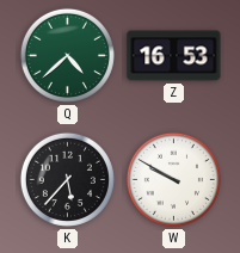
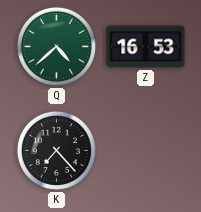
K: 5:37 -> 7:23
W: 9:50 -> none
